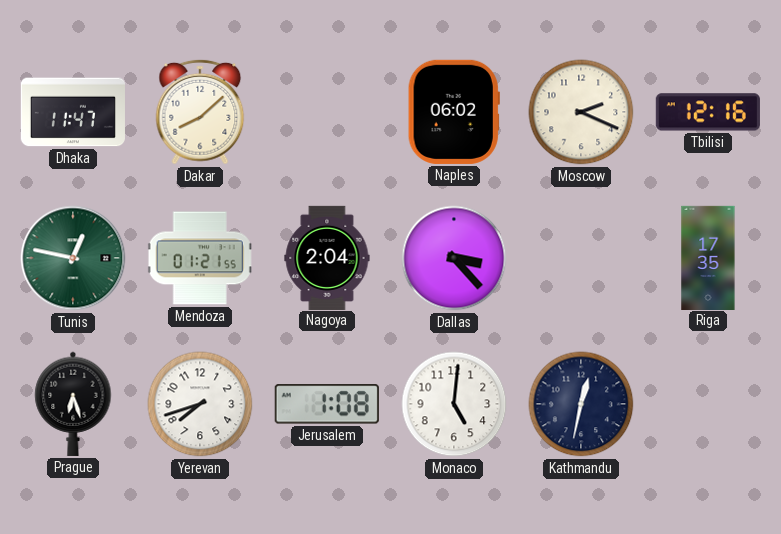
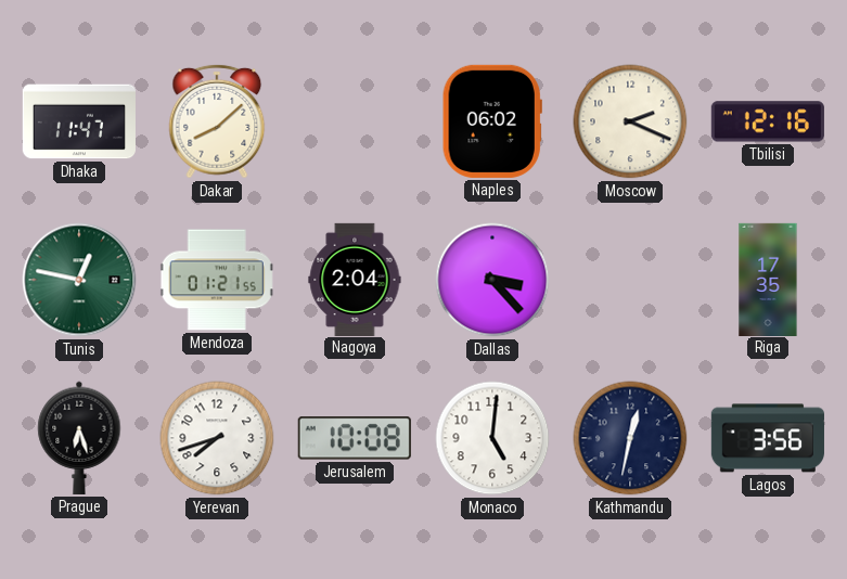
Jerusalem: 1:08 -> 10:08
Lagos: none -> 3:56
